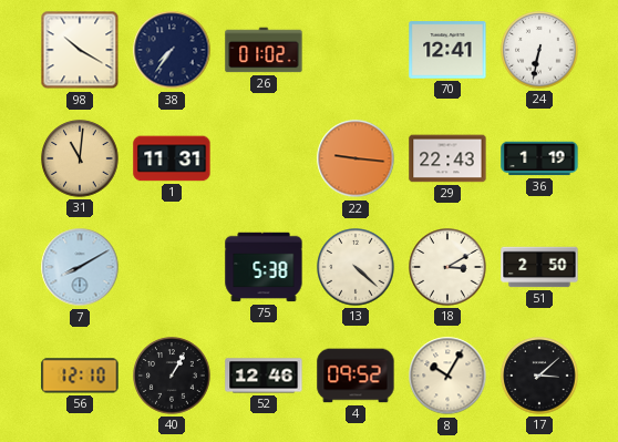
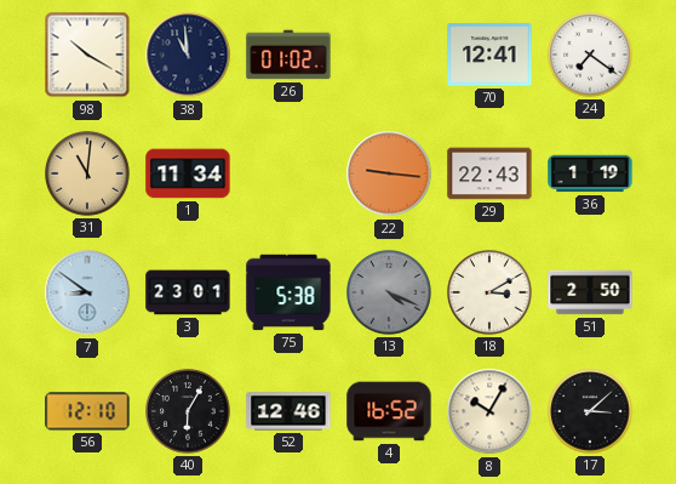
38: 7:36 -> 10:59
24: 6:32 -> 7:21
1: 11:31 -> 11:34
7: 8:10 -> 8:51
3: none -> 23:01
13: 4:22 -> 4:19
13 dial: cream -> grey
40: 1:05 -> 6:05
4: 09:52 -> 16:52
